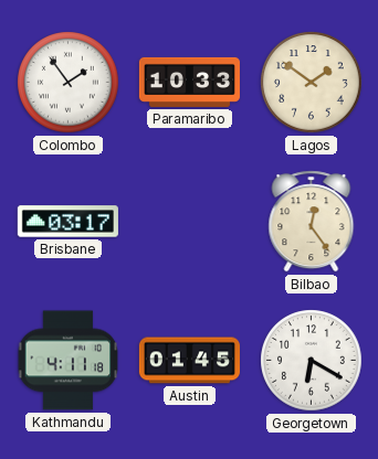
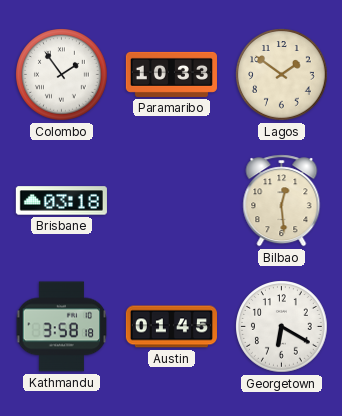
Brisbane: 03:17 -> 03:18
Bilbao: 12:24 -> 12:29
Kathmandu: 4:11 -> 3:58
